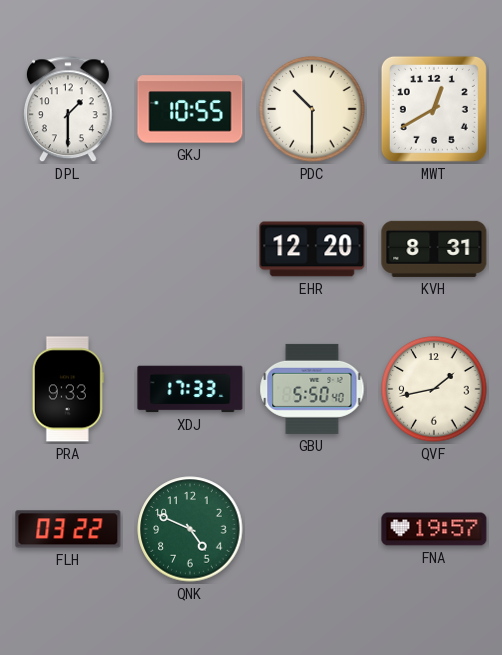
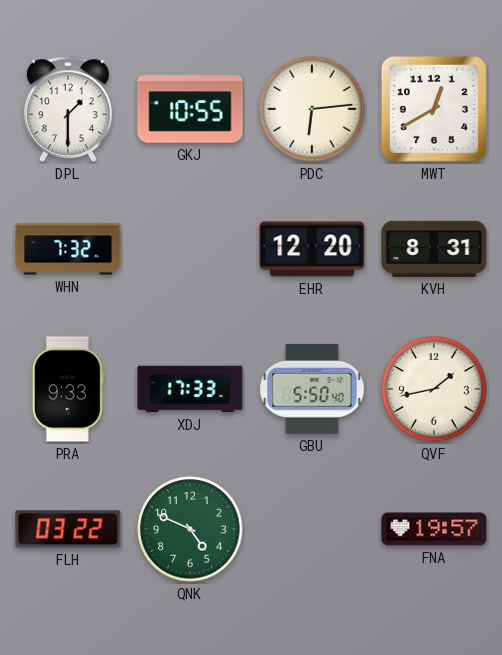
PDC: 10:30 -> 6:14
WHN: none -> 7:32
